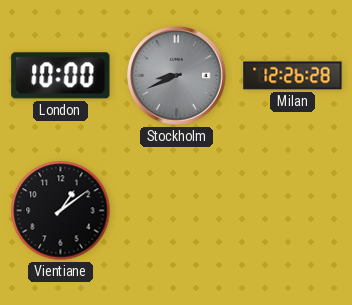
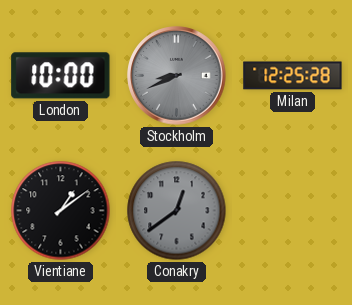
Milan: 12:26 -> 12:25
Conakry: none -> 12:39
